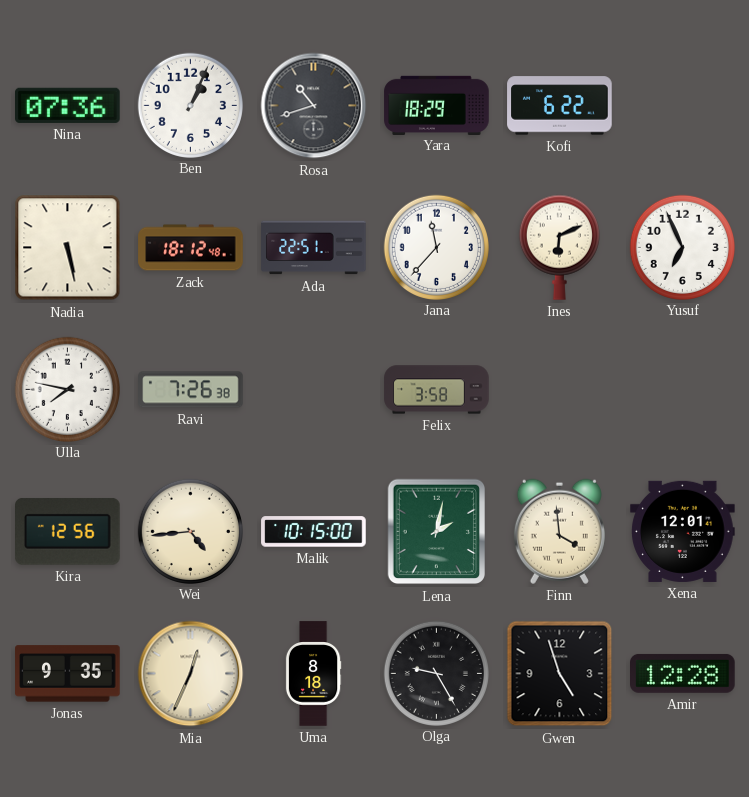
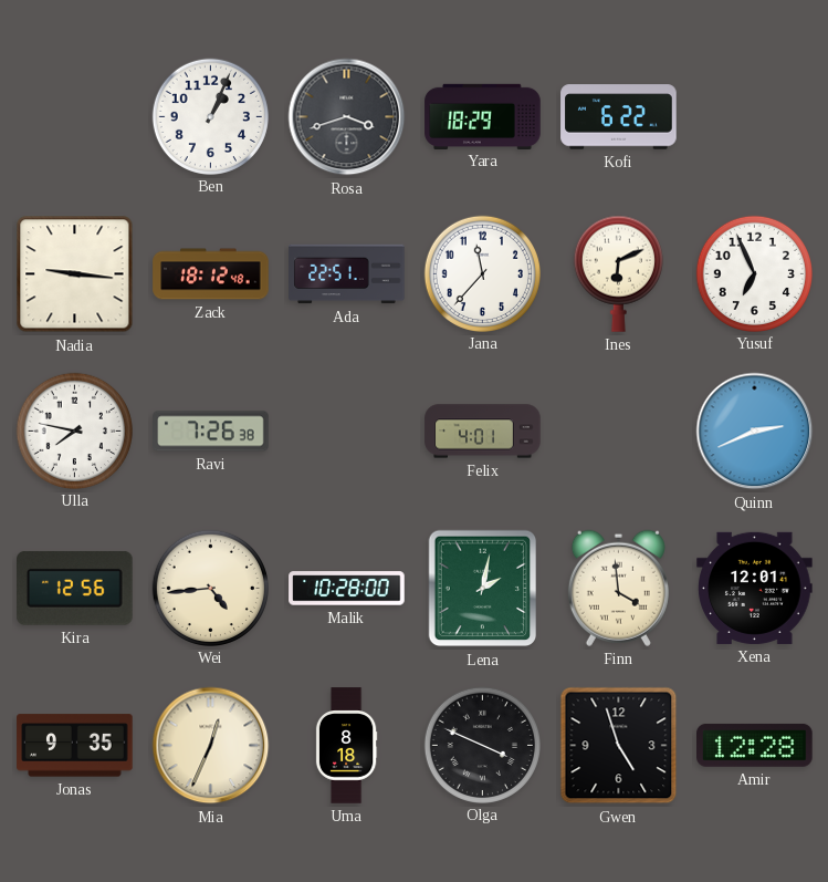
Nina: 07:36 -> none
Rosa: 10:42 -> 3:42
Nadia: 5:28 -> 9:16
Felix: 3:58 -> 4:01
Quinn: none -> 2:41
Malik: 10:15 -> 10:28
Olga: 9:25 -> 3:49
